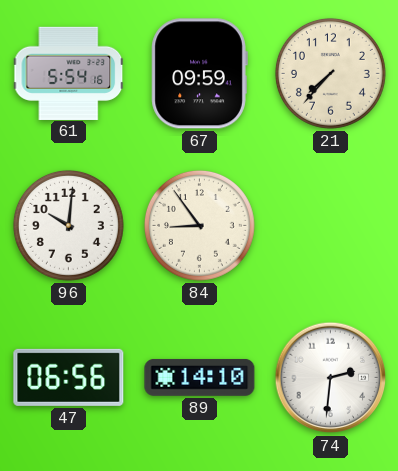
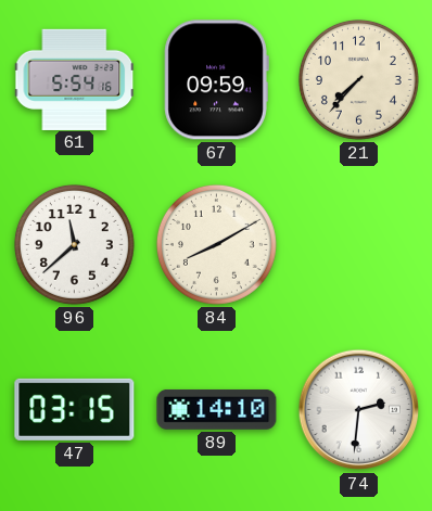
96: 10:01 -> 11:38
84: 8:54 -> 8:10
47: 06:56 -> 03:15
